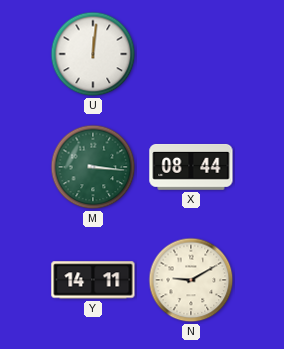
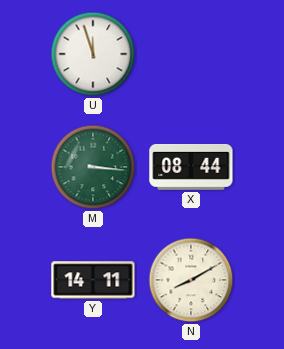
U: 12:01 -> 11:57
N: 9:10 -> 8:10
